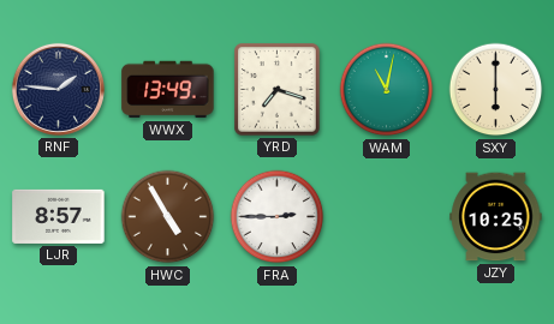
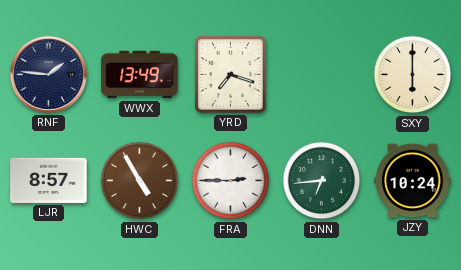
WAM: 11:02 -> none
DNN: none -> 6:44
JZY: 10:25 -> 10:24
